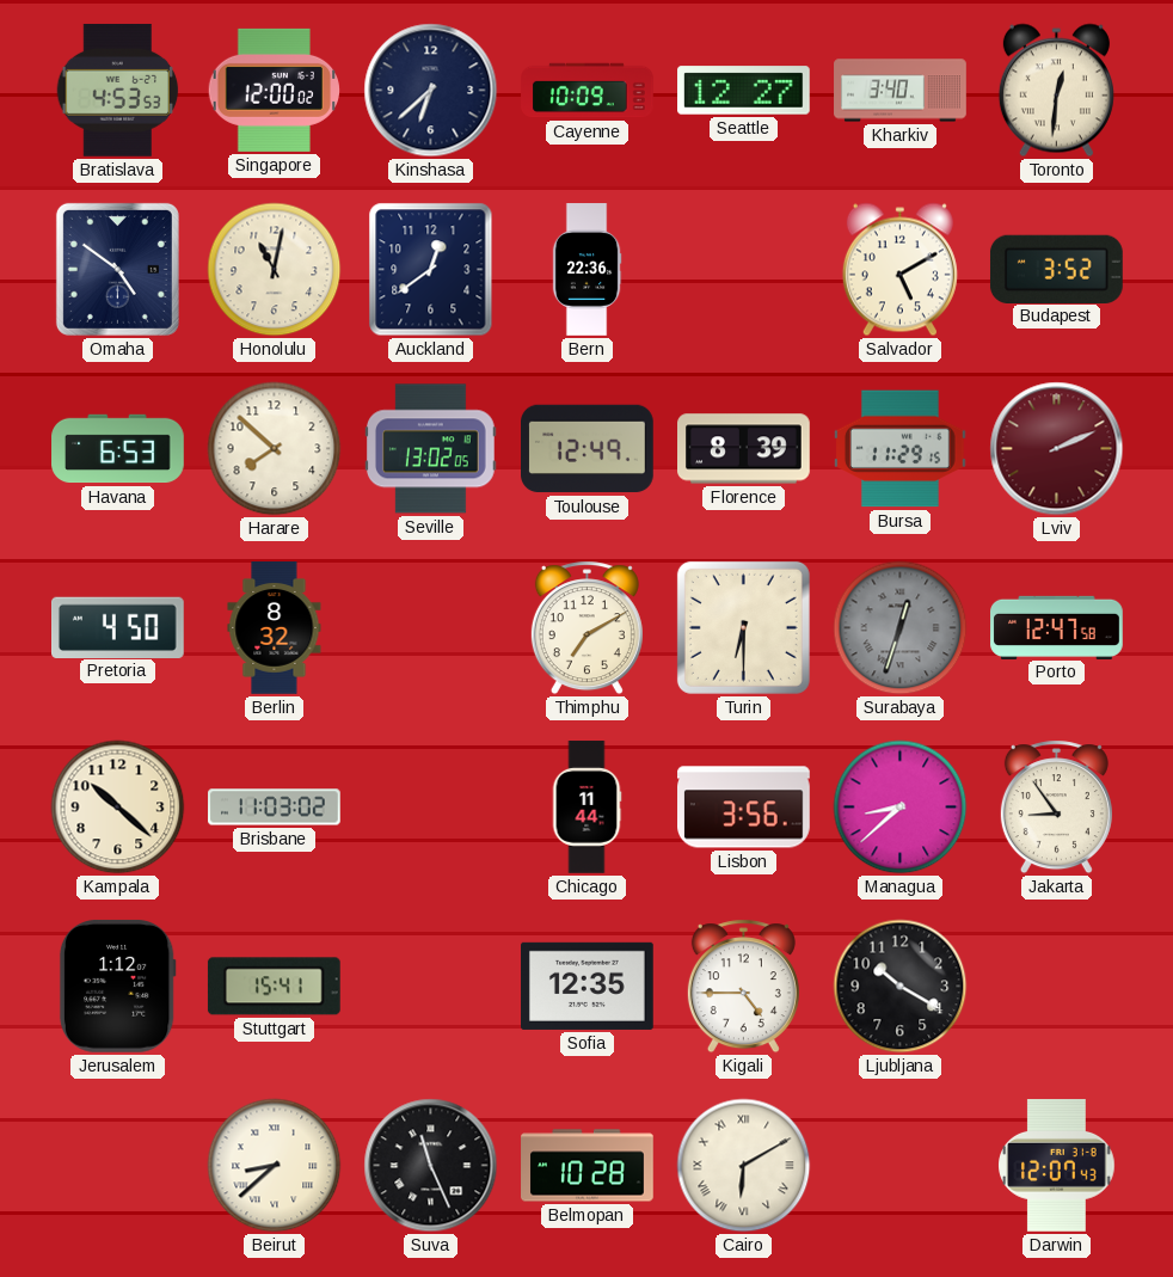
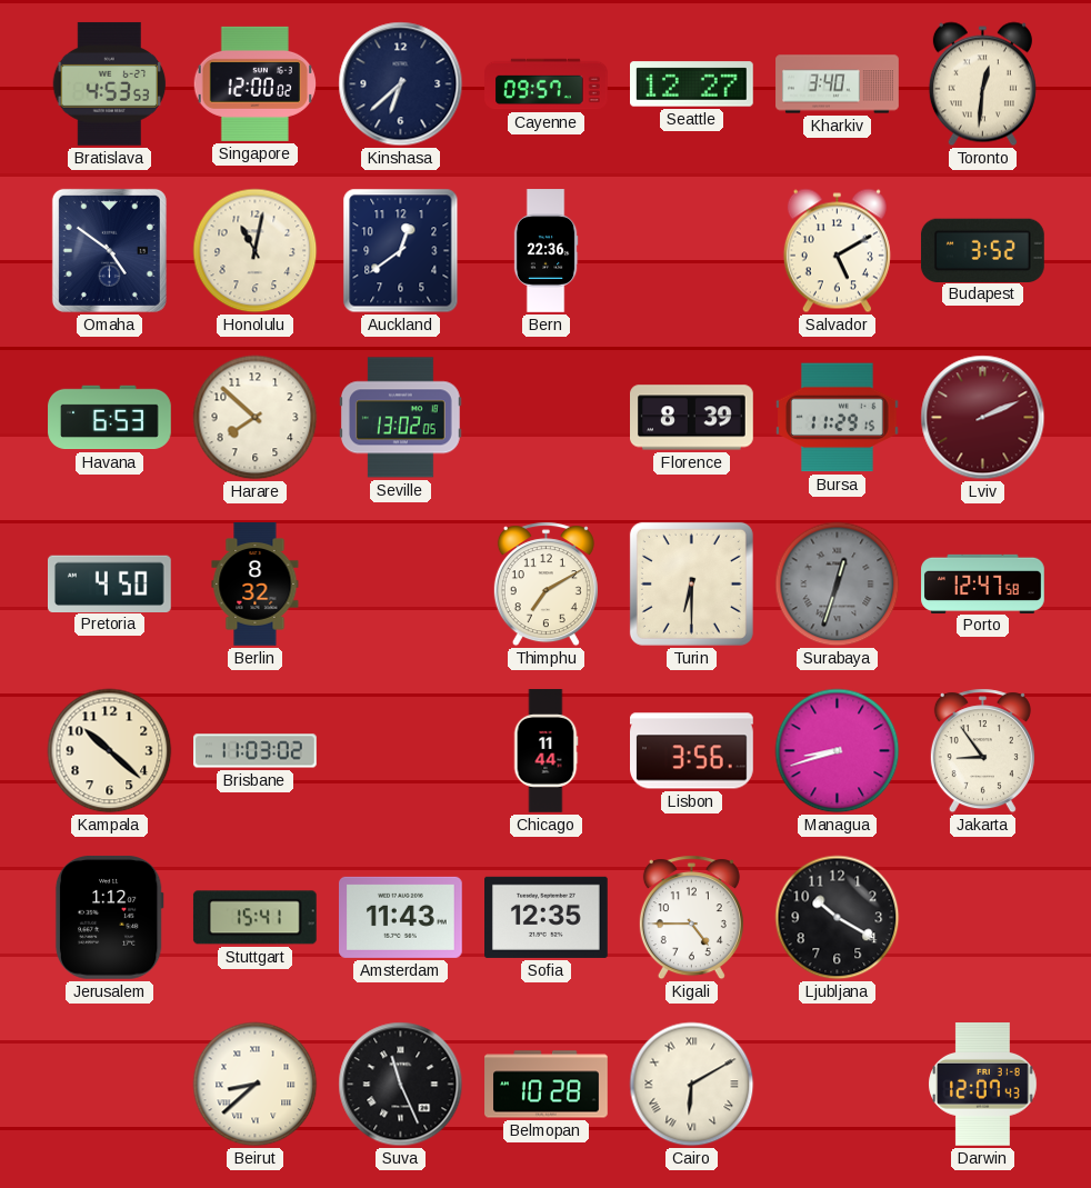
Cayenne: 10:09 -> 09:57
Toulouse: 12:49 -> none
Managua: 8:38 -> 8:42
Amsterdam: none -> 11:43
